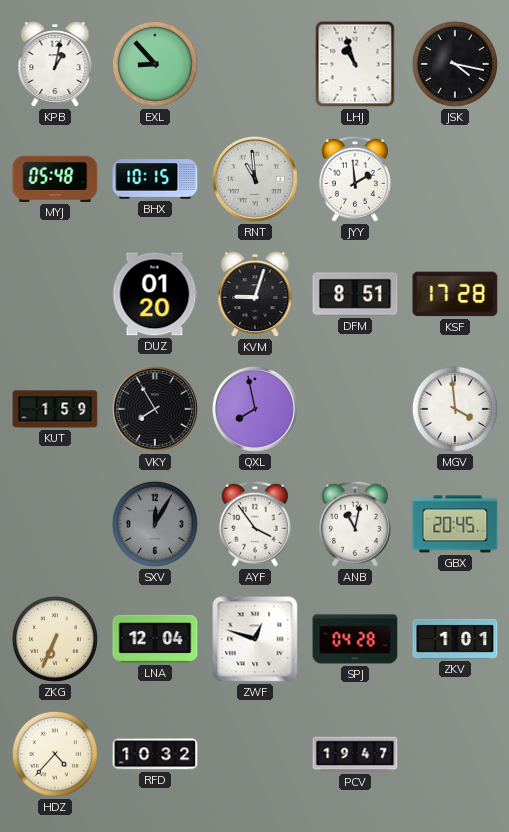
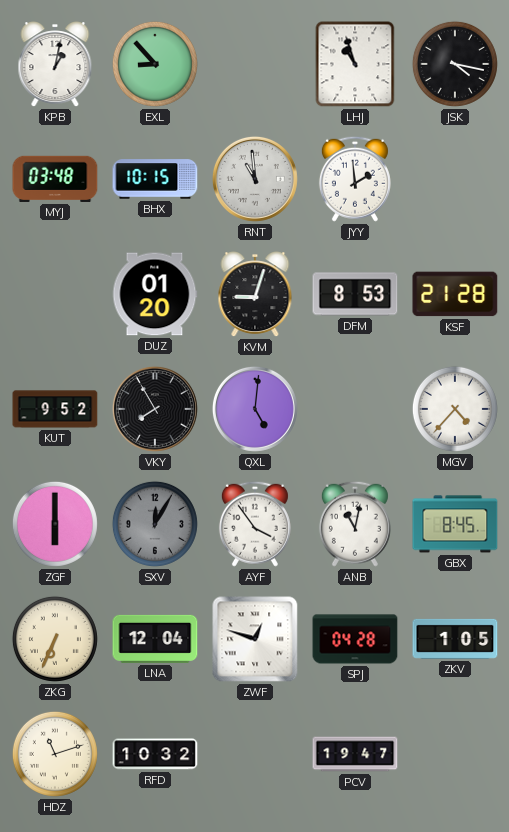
MYJ: 05:48 -> 03:48
DFM: 8:51 -> 8:53
KSF: 17:28 -> 21:28
KUT: 1:59 -> 9:52
QXL: 7:58 -> 5:01
MGV: 3:59 -> 4:37
ZGF: none -> 6:00
GBX: 20:45 -> 8:45
ZKV: 1:01 -> 1:05
HDZ: 4:37 -> 11:12
